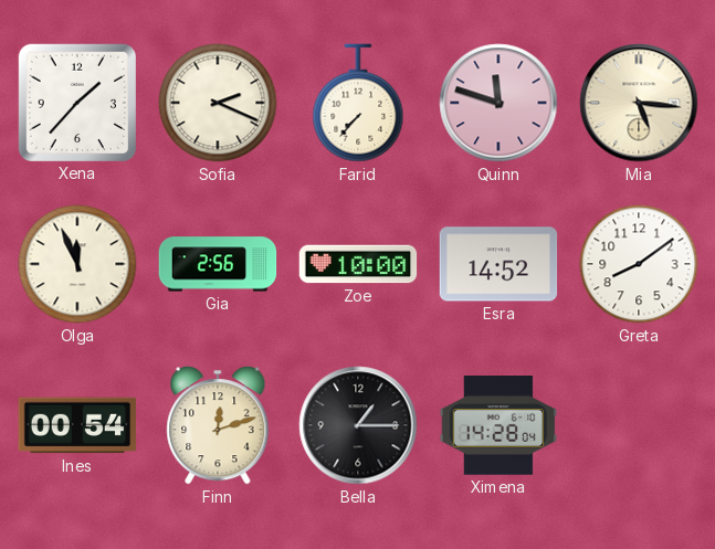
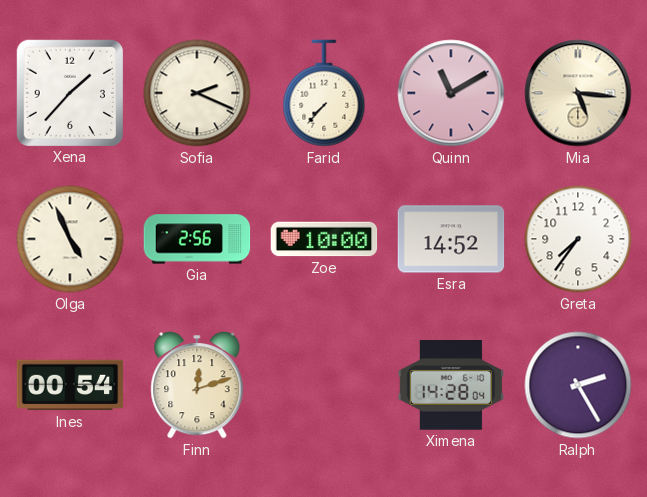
Quinn: 11:48 -> 11:10
Olga: 11:56 -> 4:56
Greta: 8:09 -> 7:36
Bella: 1:15 -> none
Ralph: none -> 2:25
